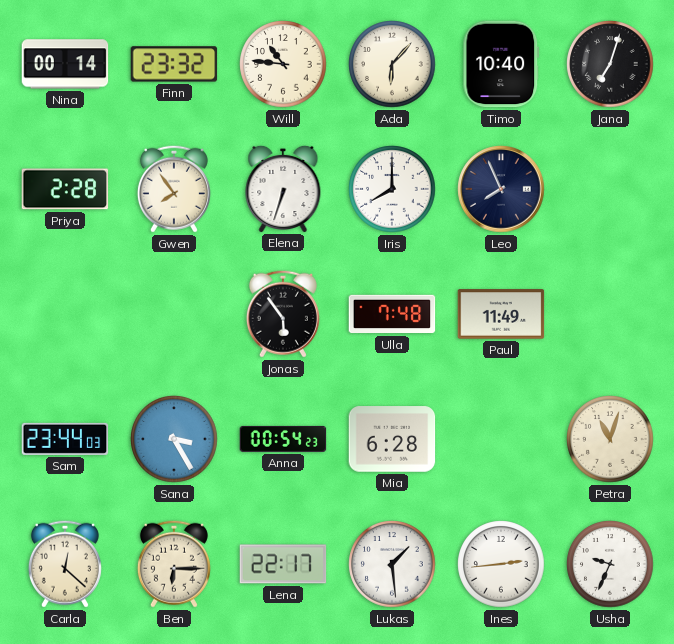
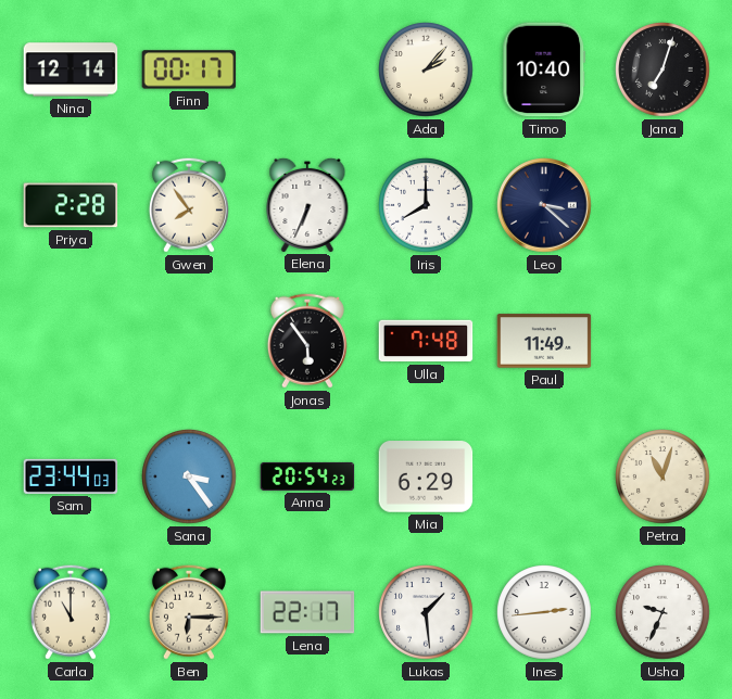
Nina: 00:14 -> 12:14
Finn: 23:32 -> 00:17
Will: 10:46 -> none
Ada: 6:07 -> 2:07
Elena: 6:33 -> 6:34
Leo: 7:56 -> 3:22
Sana: 3:25 -> 3:24
Anna: 00:54 -> 20:54
Mia: 6:28 -> 6:29
Carla: 12:22 -> 11:00
